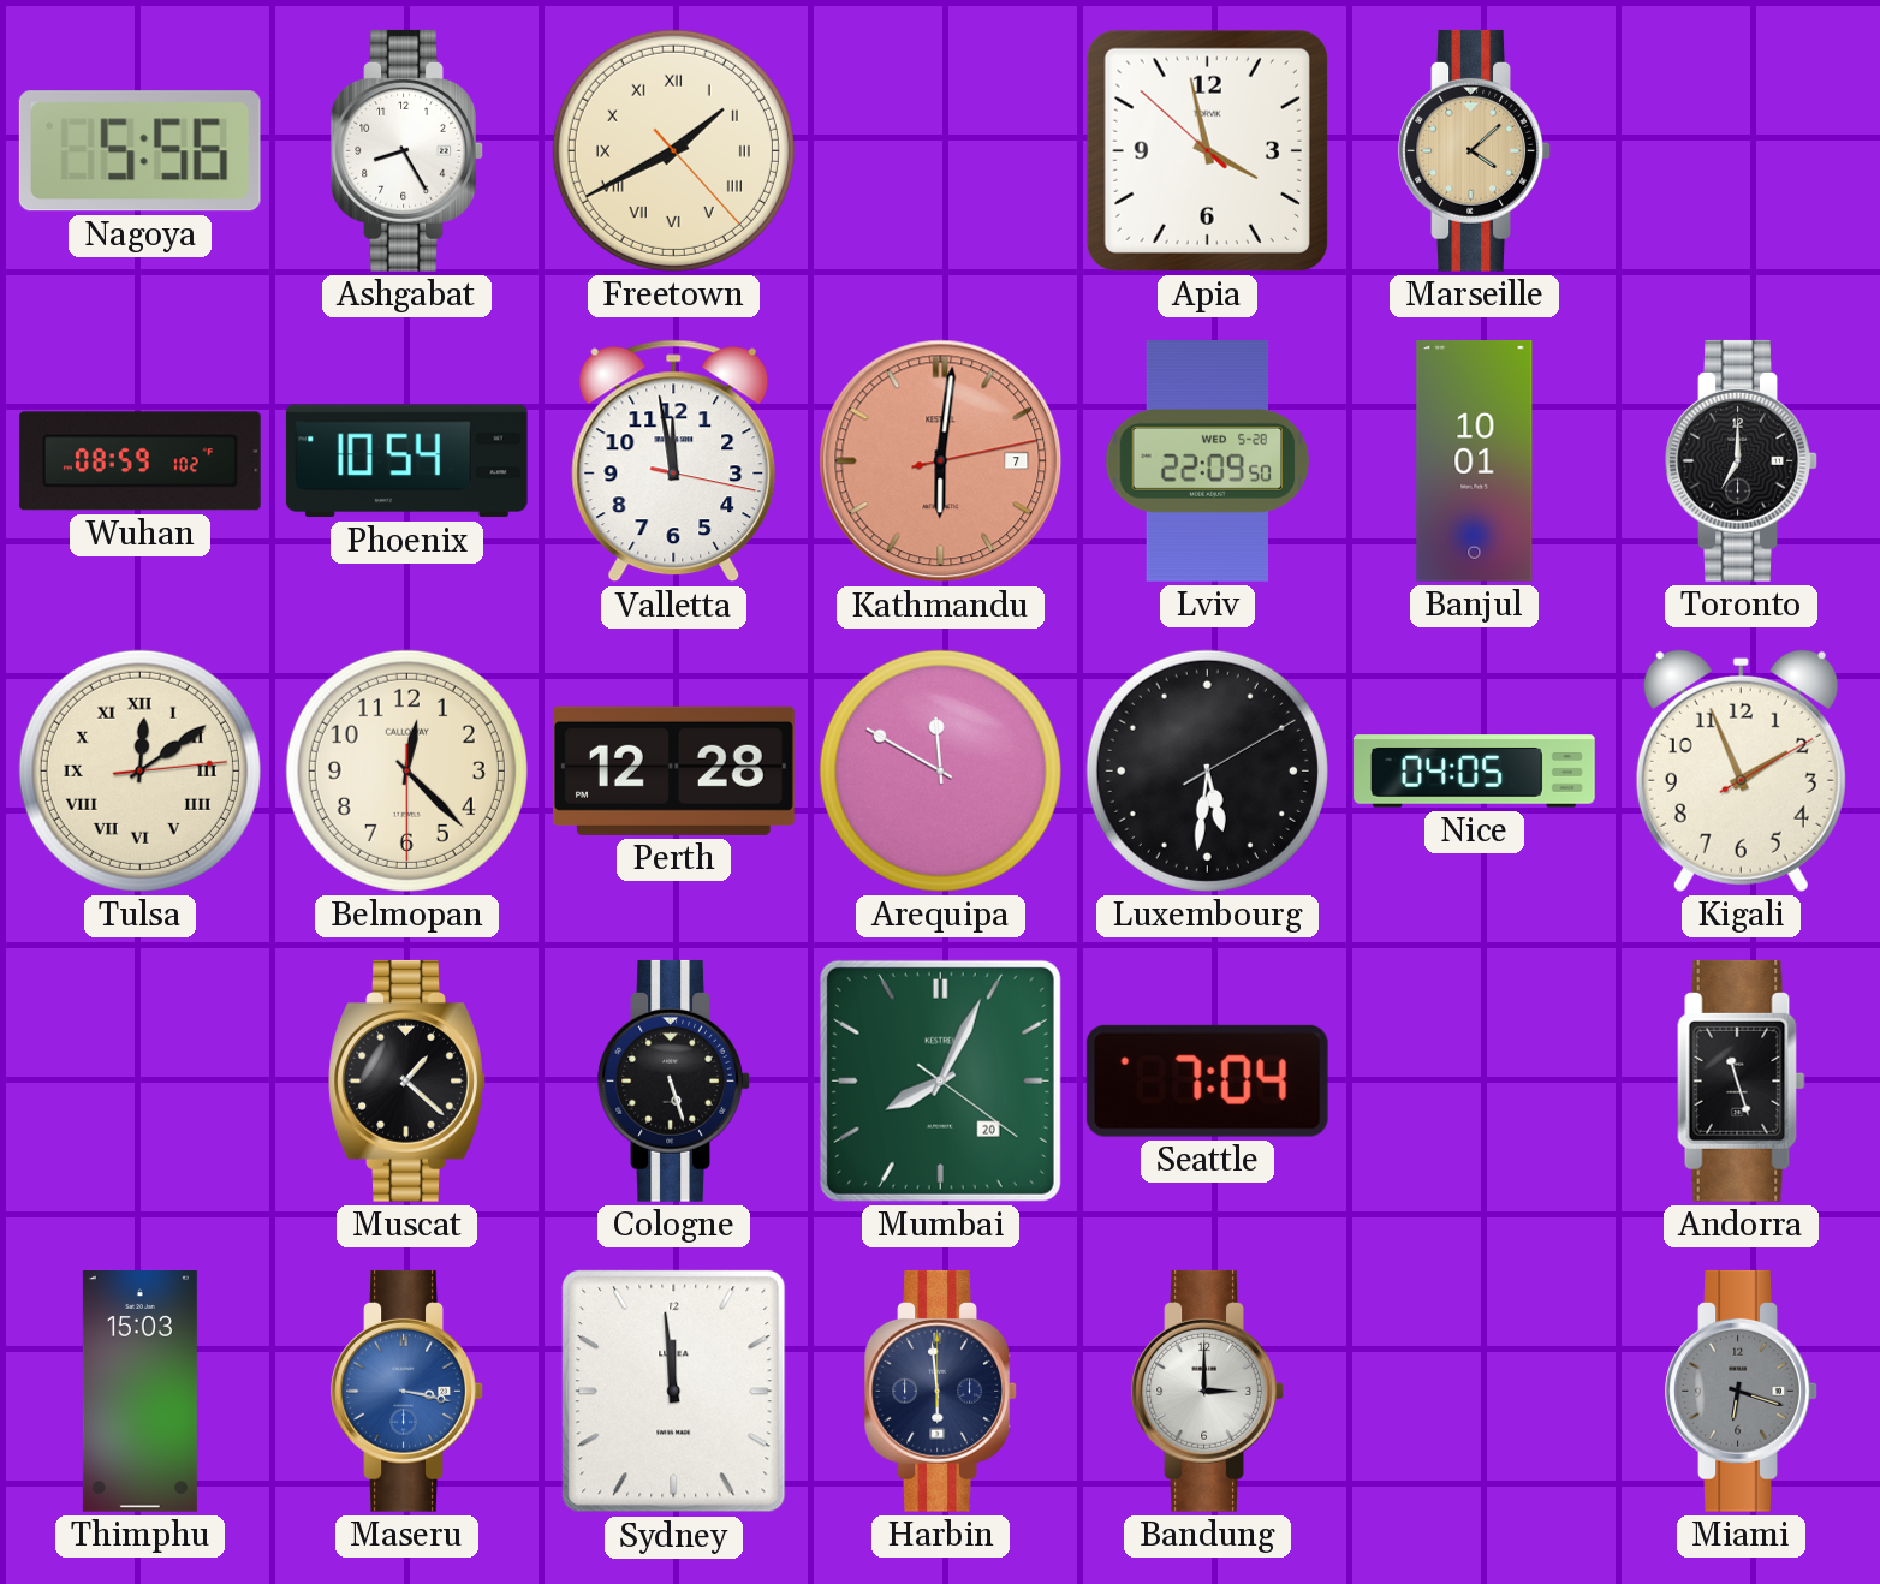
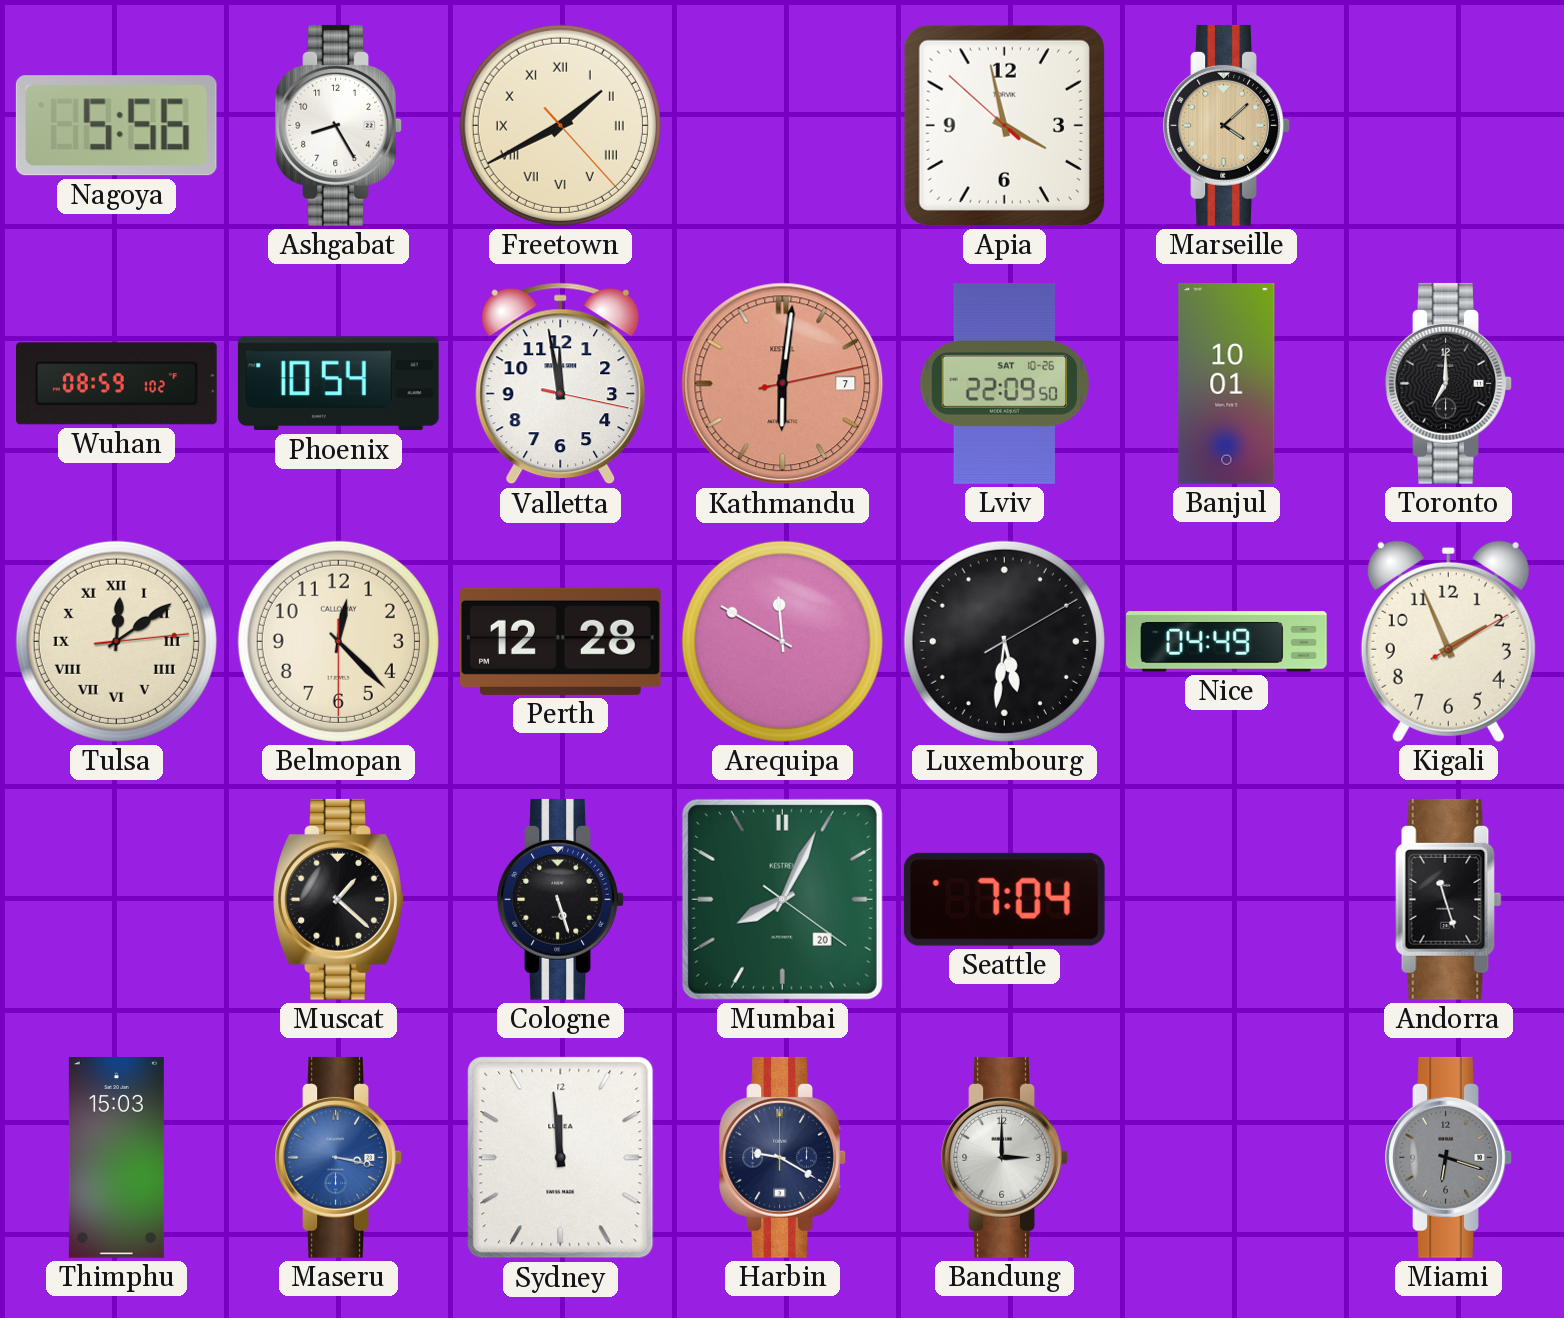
Lviv date: WED 5-28 -> SAT 10-26
Nice: 04:05 -> 04:49
Harbin: 5:59 -> 9:20
